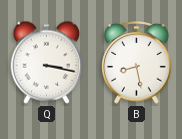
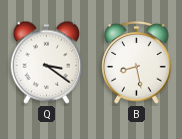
Q: 3:17 -> 3:21
